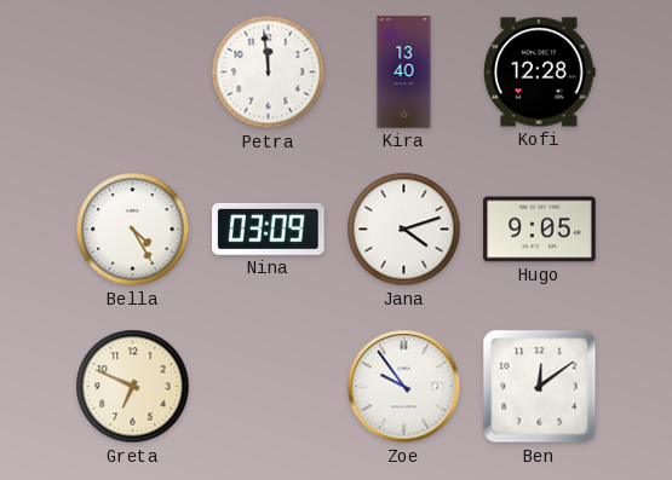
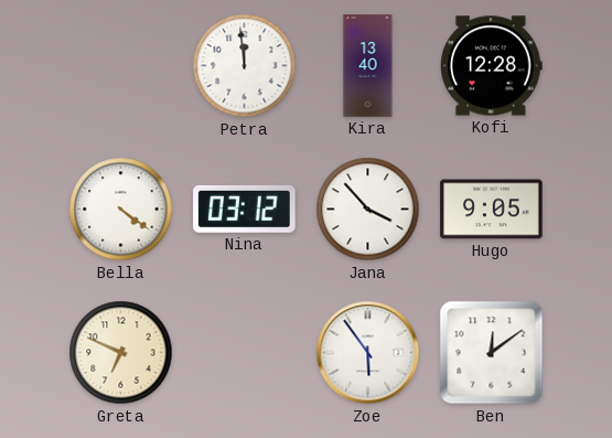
Bella: 4:25 -> 4:21
Nina: 03:09 -> 03:12
Jana: 4:12 -> 3:53
Zoe: 9:54 -> 5:54
